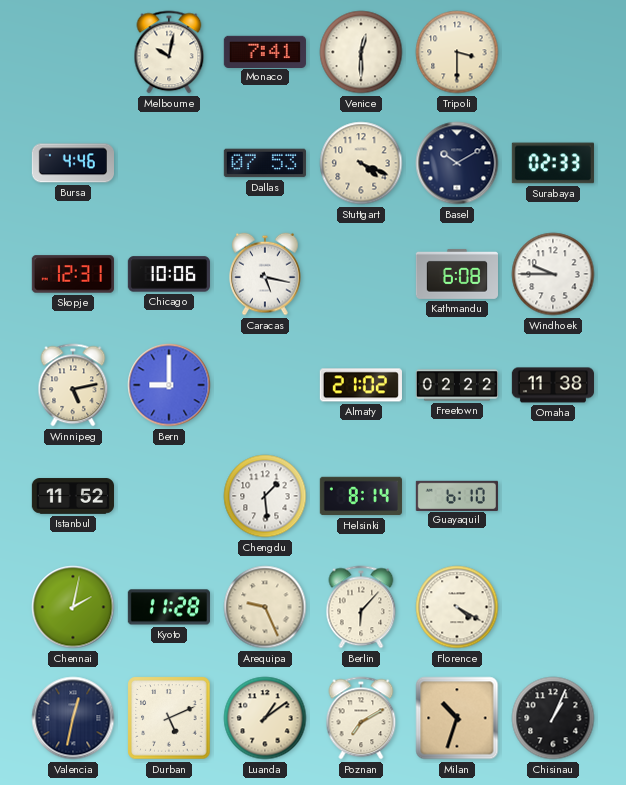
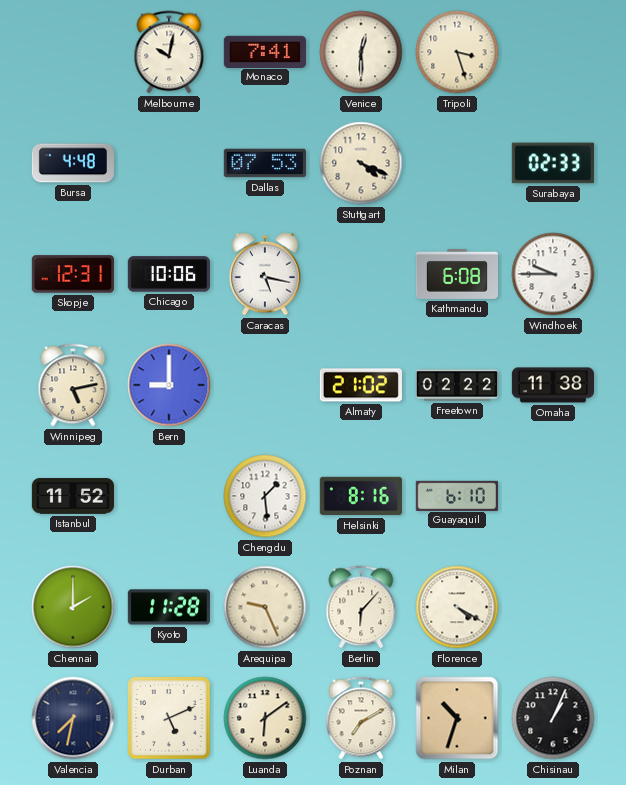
Tripoli: 3:30 -> 3:27
Bursa: 4:46 -> 4:48
Basel: 10:10 -> none
Helsinki: 8:14 -> 8:16
Chennai: 2:02 -> 2:00
Valencia: 12:32 -> 7:32
Luanda: 1:09 -> 6:09
